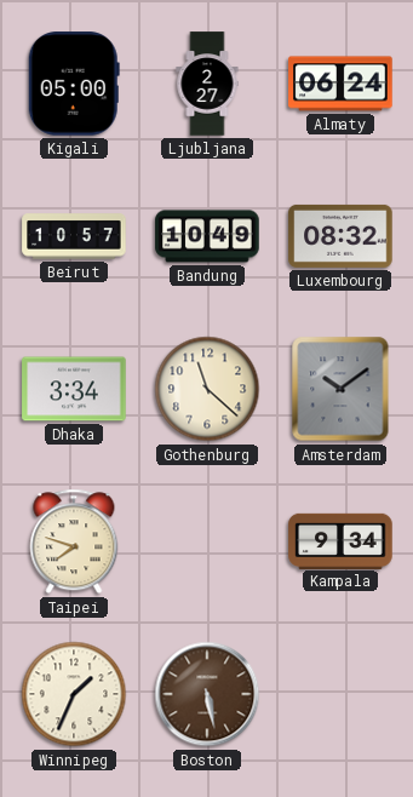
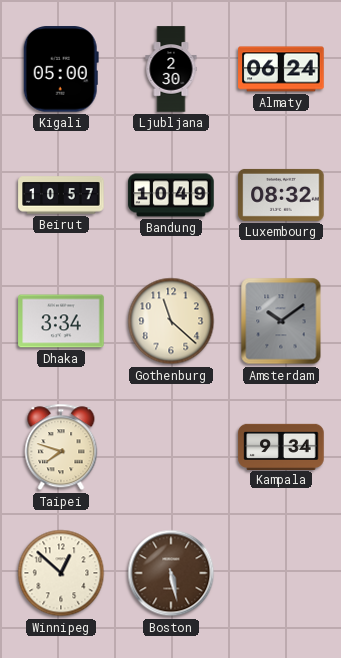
Ljubljana: 2:27 -> 2:30
Winnipeg: 1:34 -> 12:52
